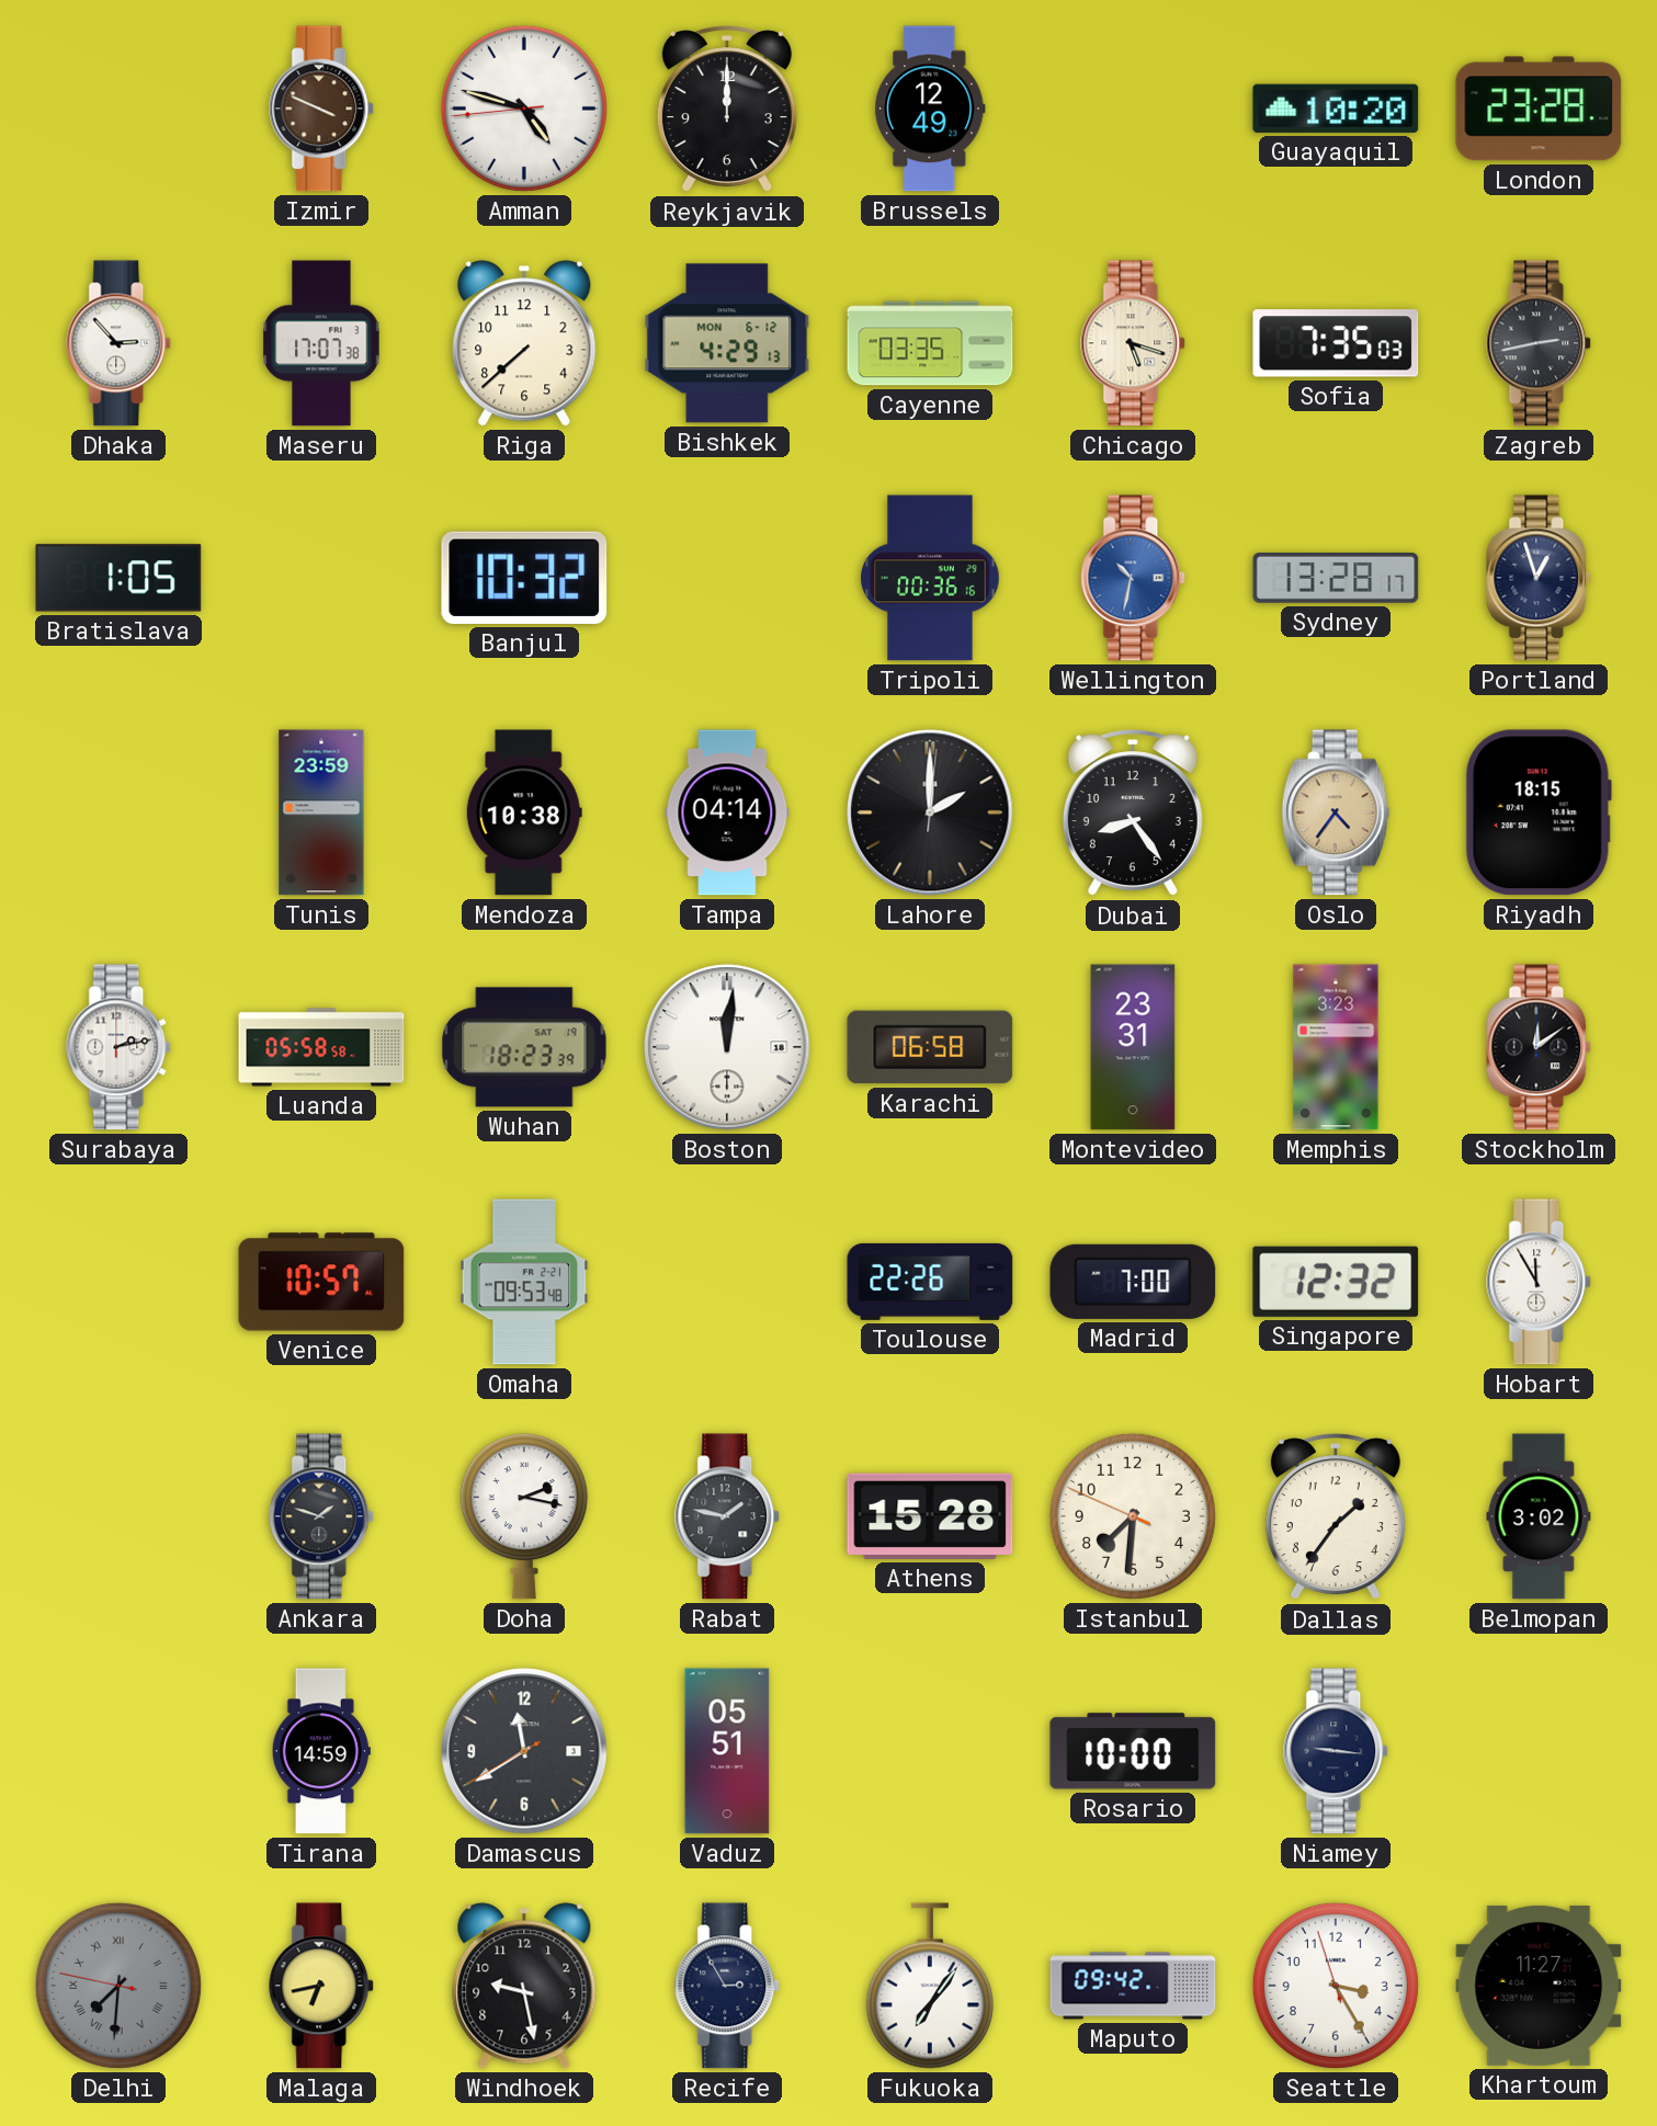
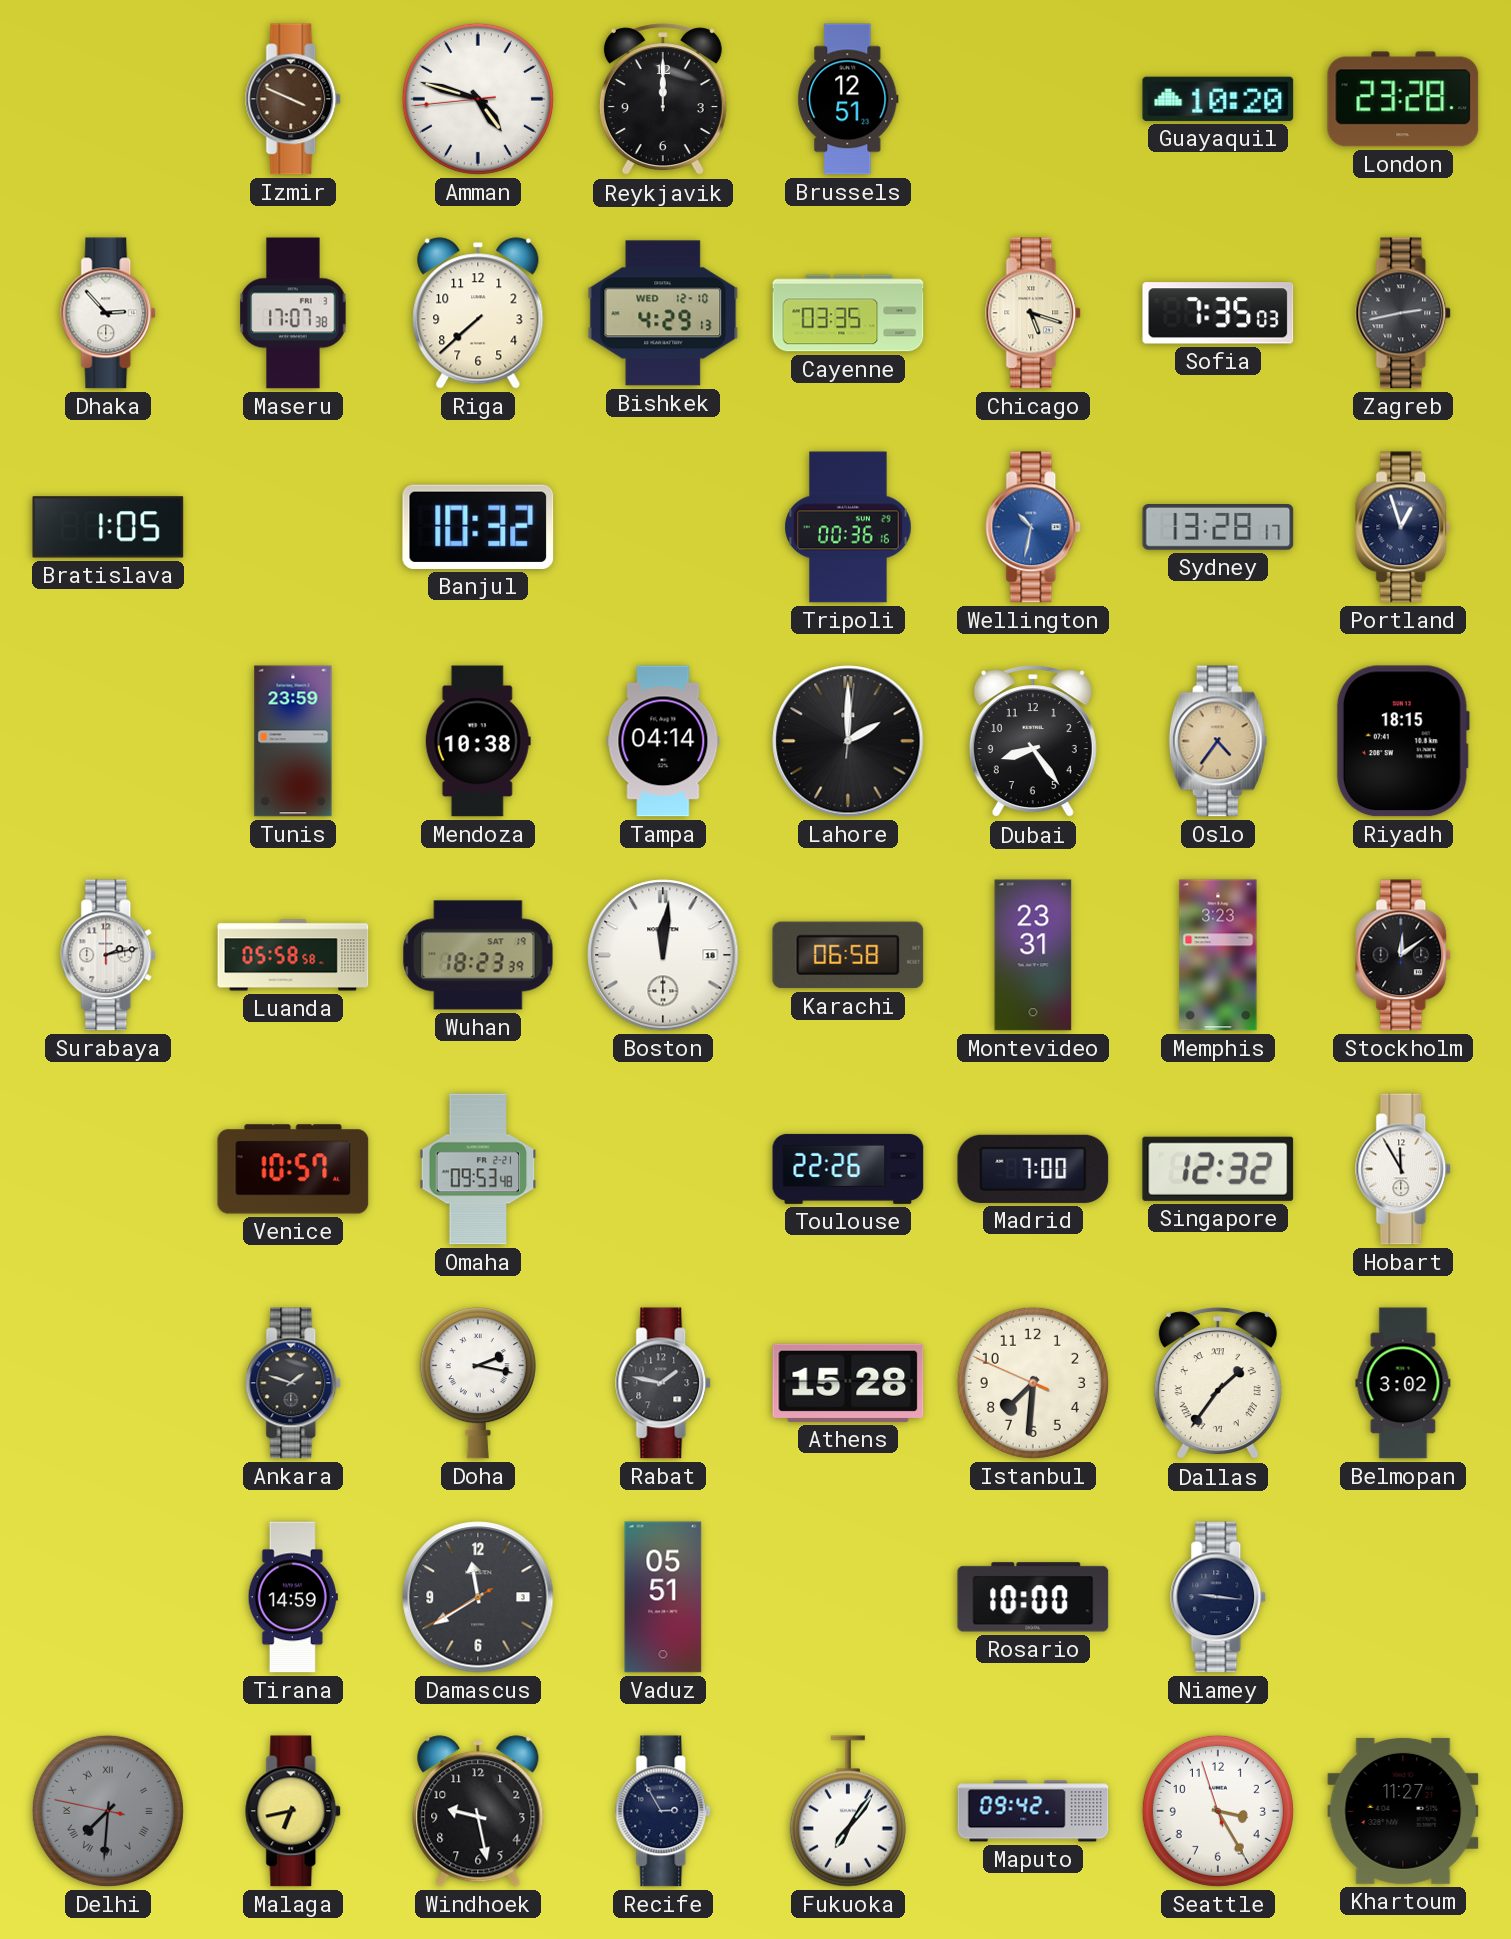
Brussels: 12:49 -> 12:51
Bishkek date: MON 6-12 -> WED 12-10
Dallas numerals: Arabic -> Roman
